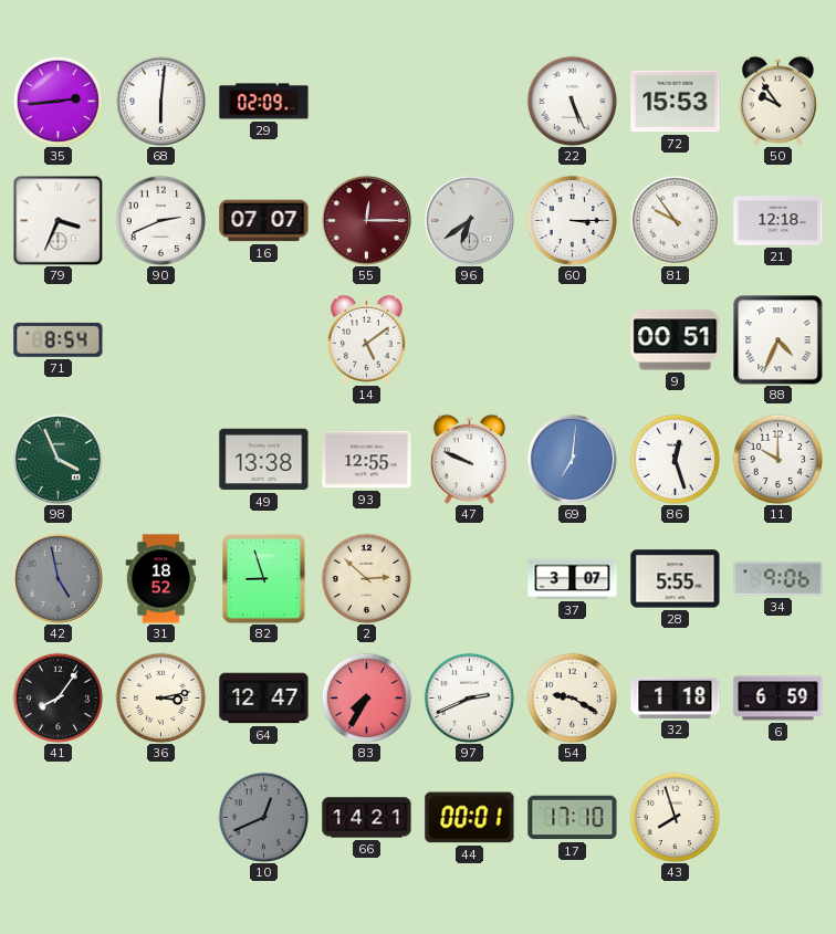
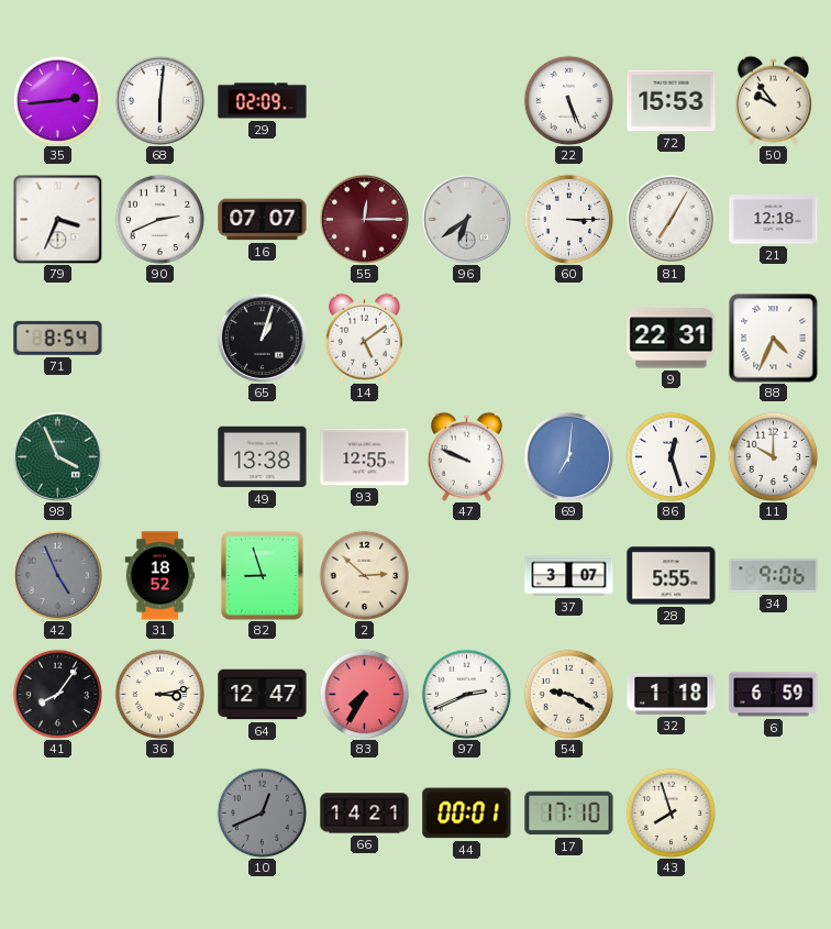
81: 9:54 -> 7:05
65: none -> 1:03
9: 00:51 -> 22:31
42: 4:58 -> 4:56
